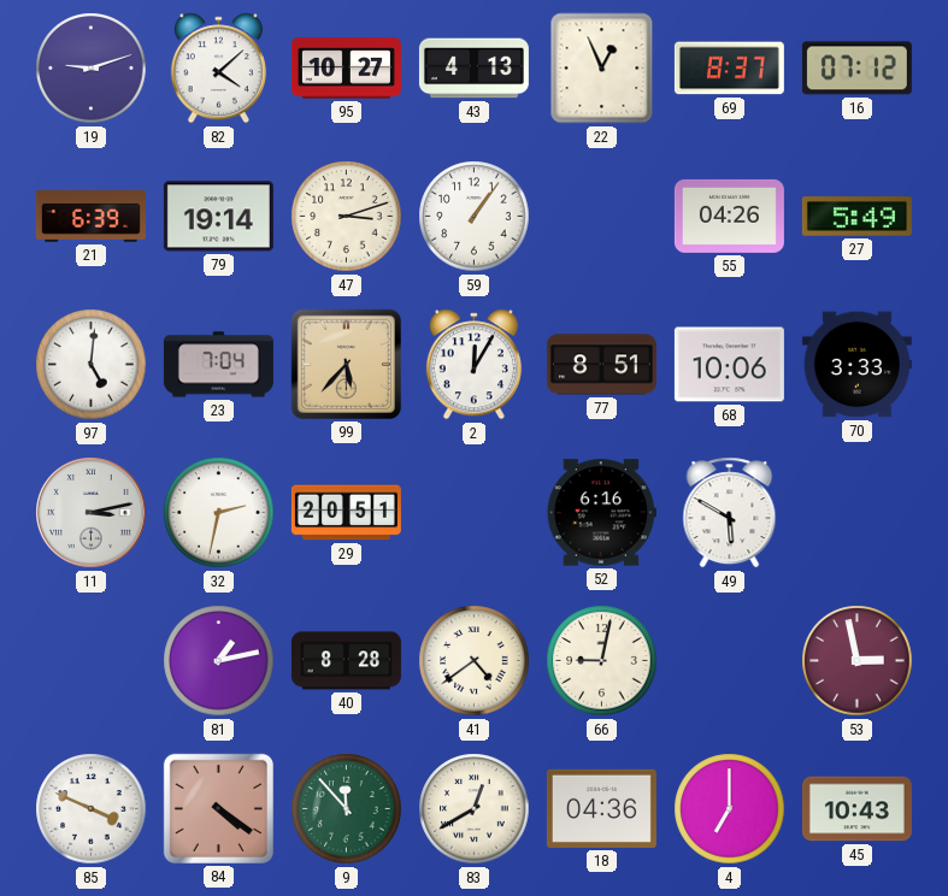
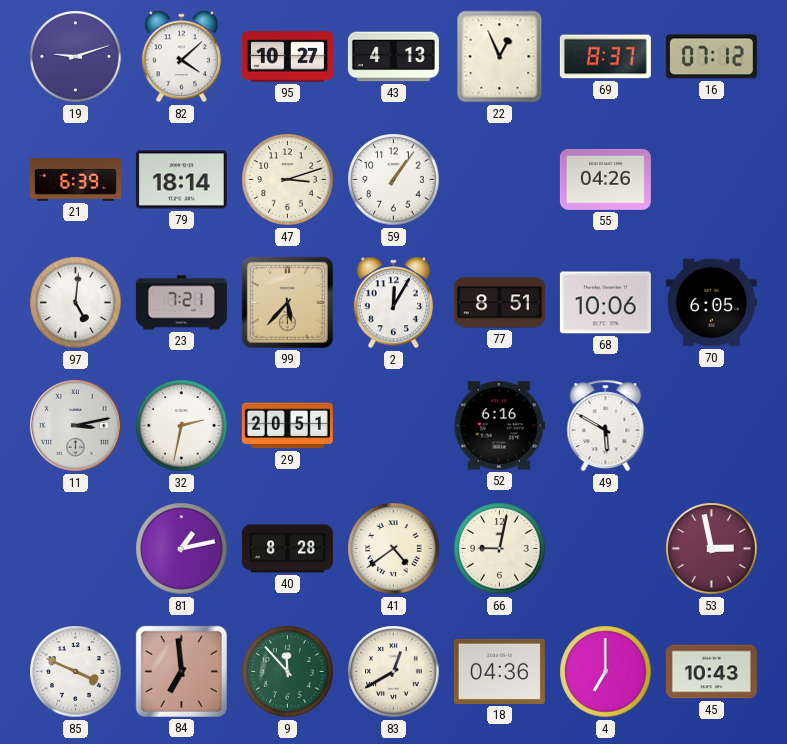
79: 19:14 -> 18:14
27: 5:49 -> none
23: 7:04 -> 7:21
70: 3:33 -> 6:05
84: 4:21 -> 6:59
